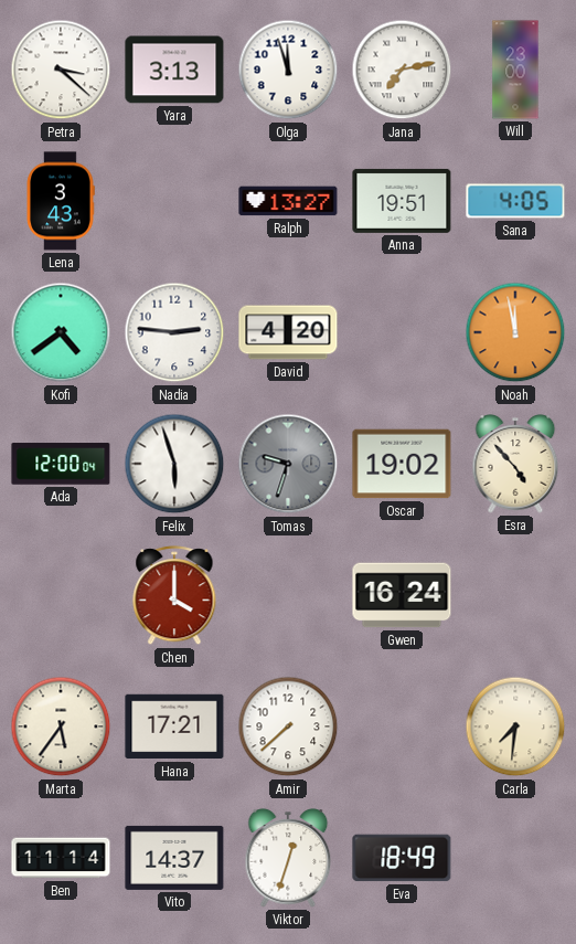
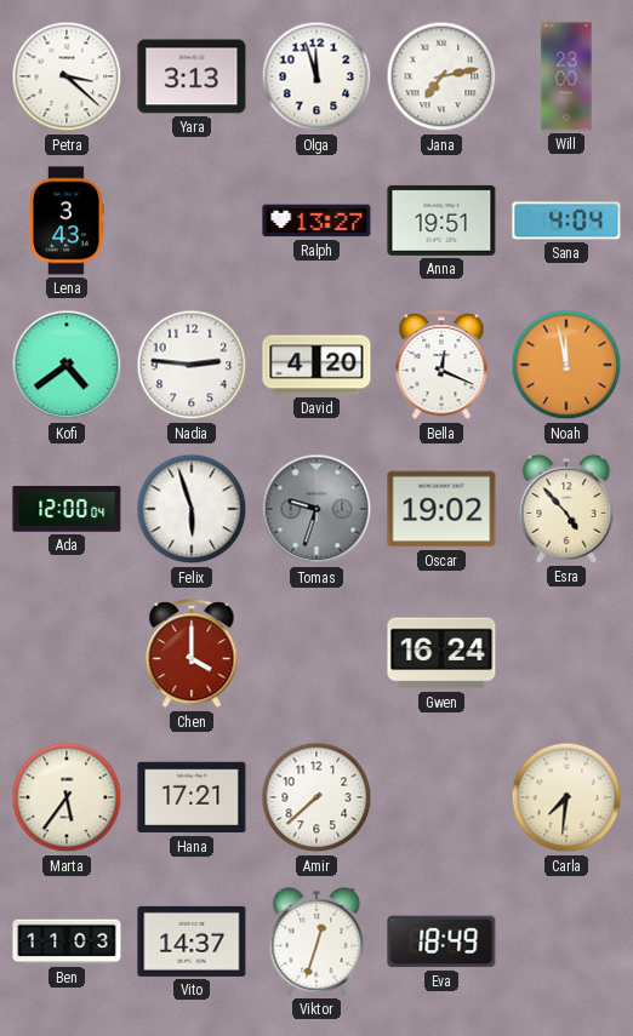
Sana: 4:05 -> 4:04
Bella: none -> 12:19
Ben: 11:14 -> 11:03
